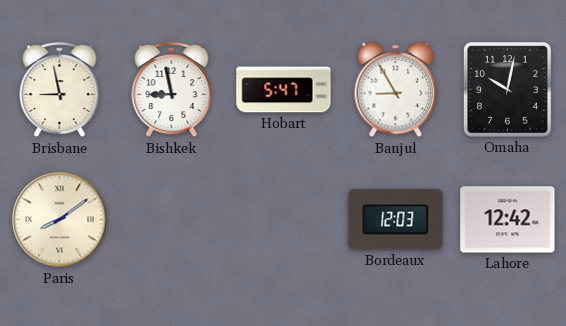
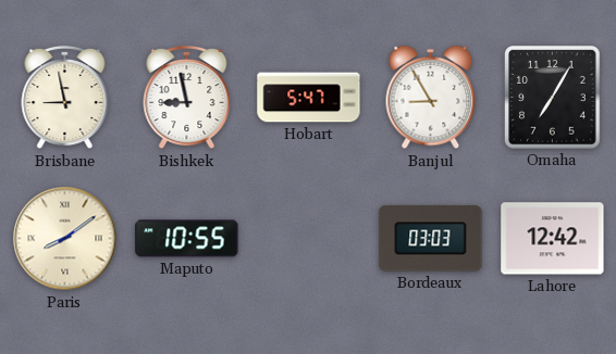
Omaha: 10:02 -> 7:05
Maputo: none -> 10:55
Bordeaux: 12:03 -> 03:03
